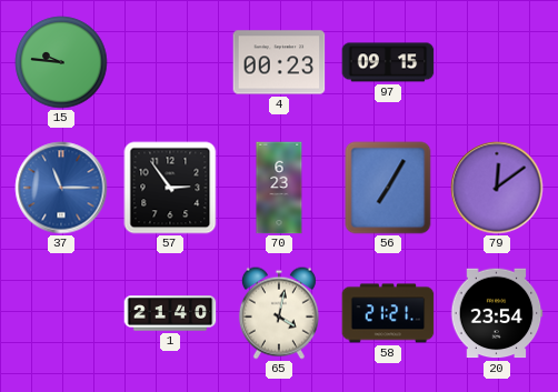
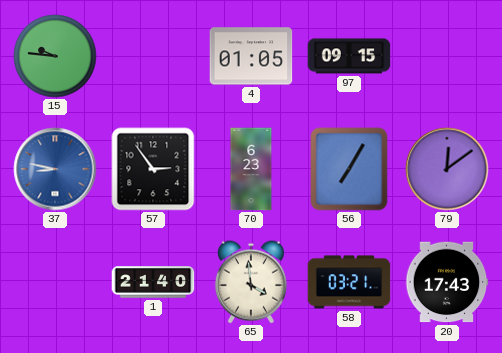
4: 00:23 -> 01:05
37: 11:15 -> 8:47
65: 4:02 -> 3:59
58: 21:21 -> 03:21
20: 23:54 -> 17:43
